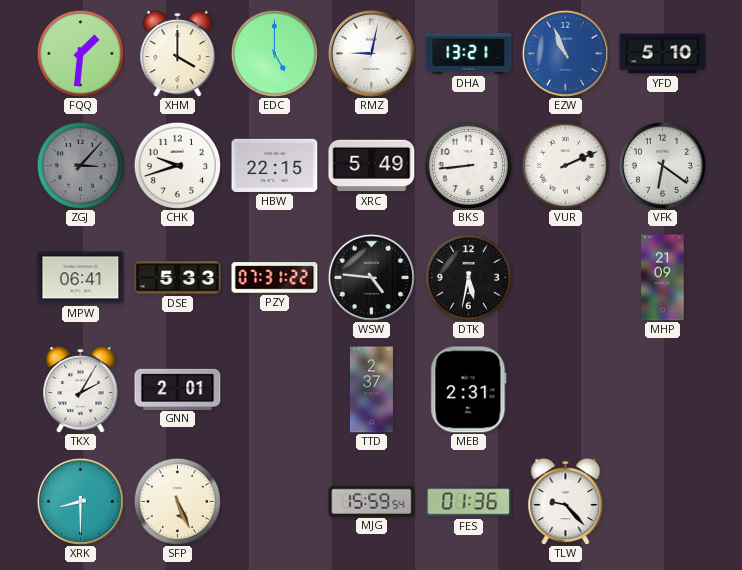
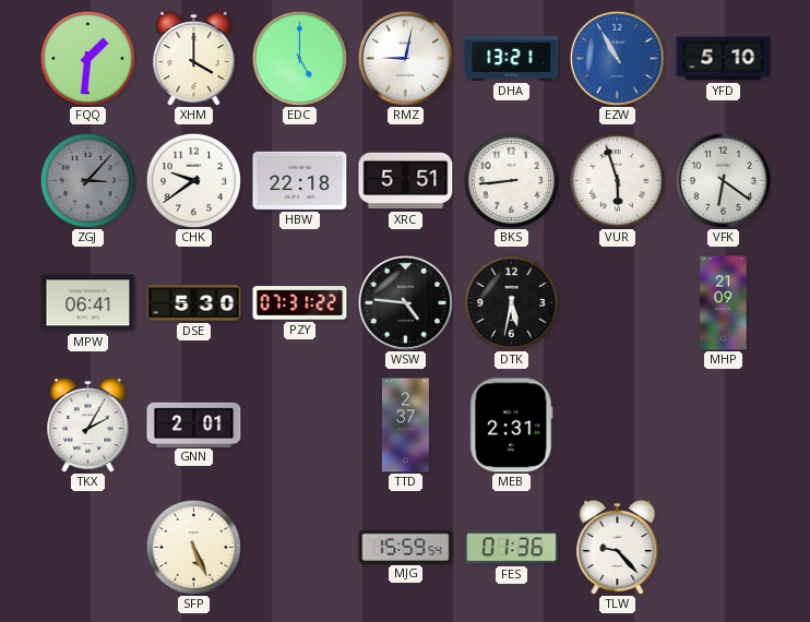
EZW: 10:56 -> 10:55
CHK: 9:42 -> 9:39
HBW: 22:15 -> 22:18
XRC: 5:49 -> 5:51
VUR: 2:11 -> 5:57
DSE: 5:33 -> 5:30
XRK: 8:30 -> none
